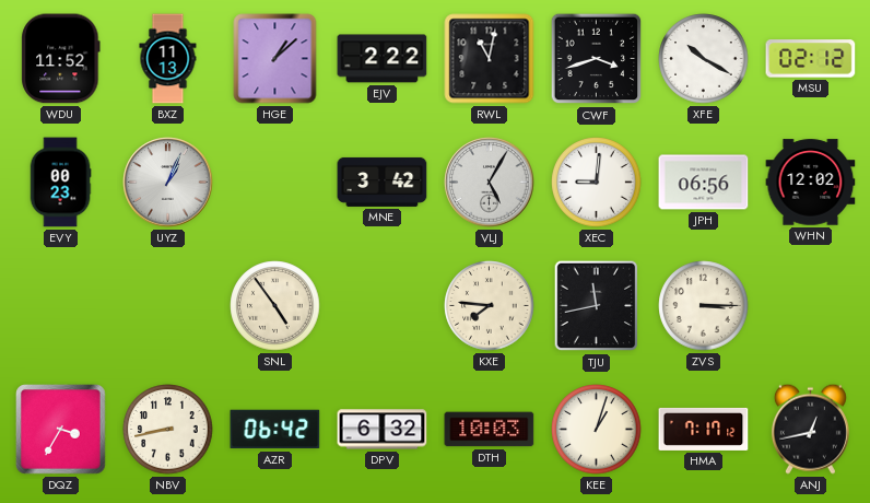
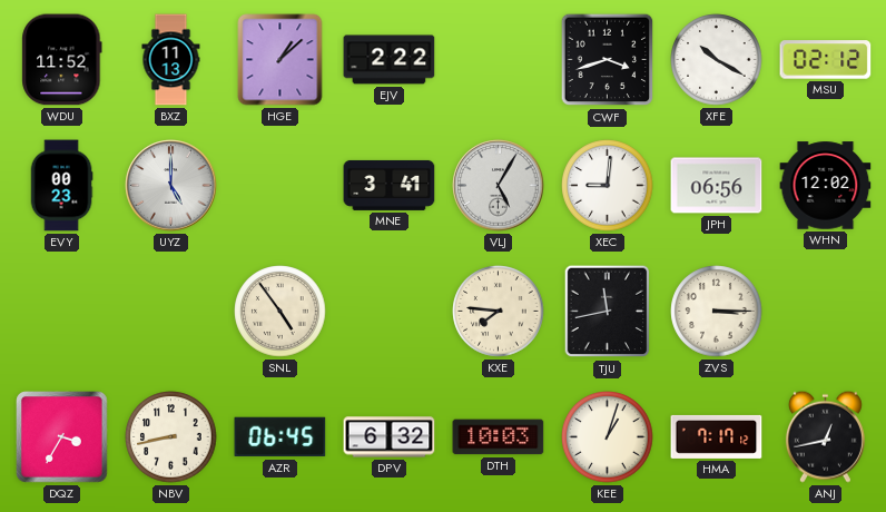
RWL: 11:02 -> none
UYZ: 1:04 -> 5:00
MNE: 3:42 -> 3:41
AZR: 06:42 -> 06:45
